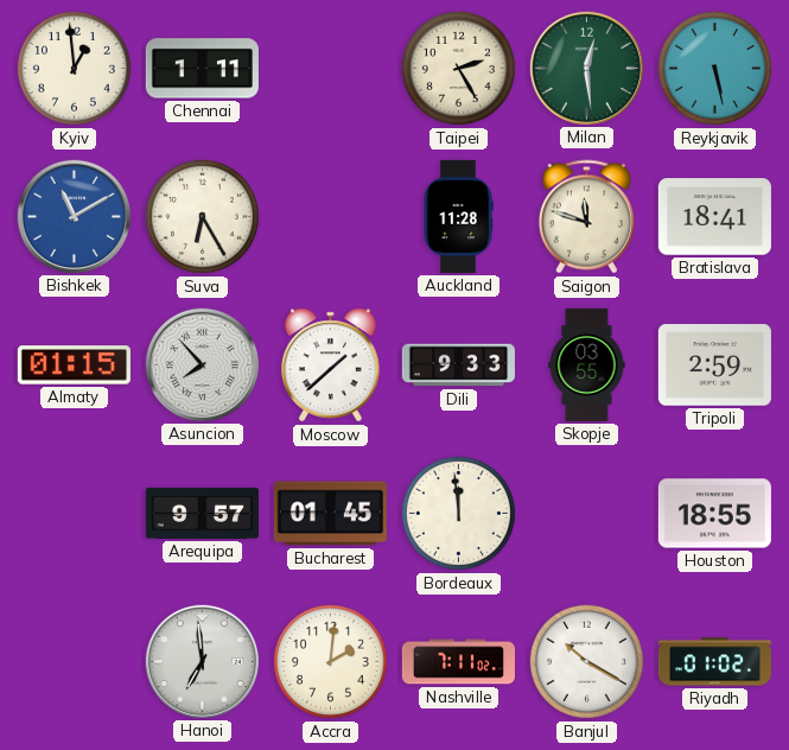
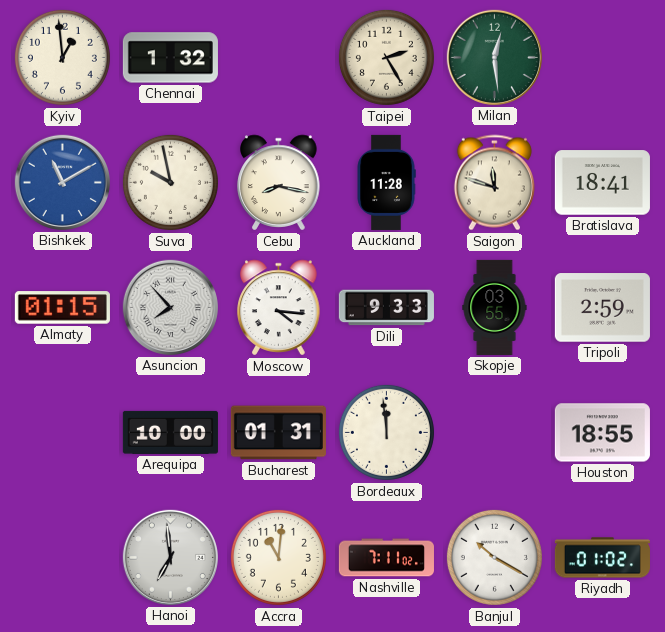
Chennai: 1:11 -> 1:32
Reykjavik: 5:28 -> none
Suva: 6:25 -> 9:58
Cebu: none -> 8:17
Moscow: 1:38 -> 4:16
Arequipa: 9:57 -> 10:00
Bucharest: 01:45 -> 01:31
Accra: 2:01 -> 11:01
